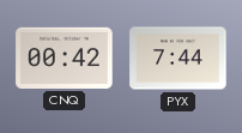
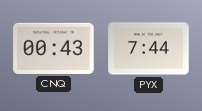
CNQ: 00:42 -> 00:43
